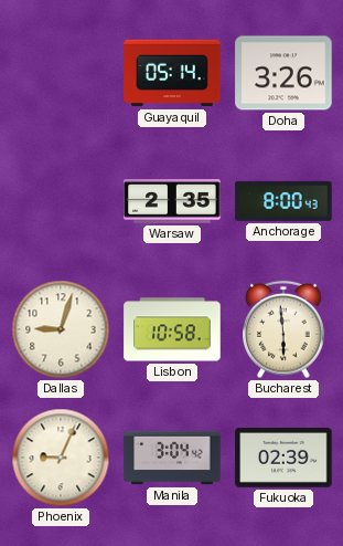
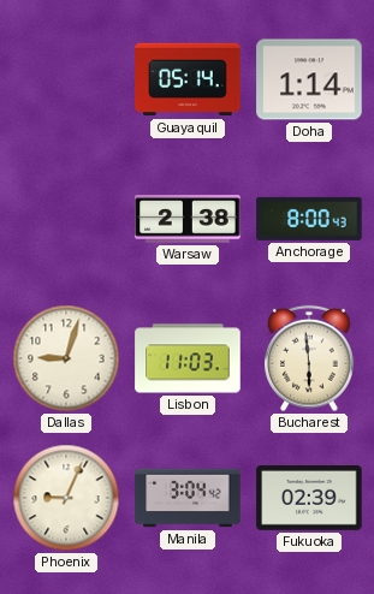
Doha: 3:26 -> 1:14
Warsaw: 2:35 -> 2:38
Lisbon: 10:58 -> 11:03
